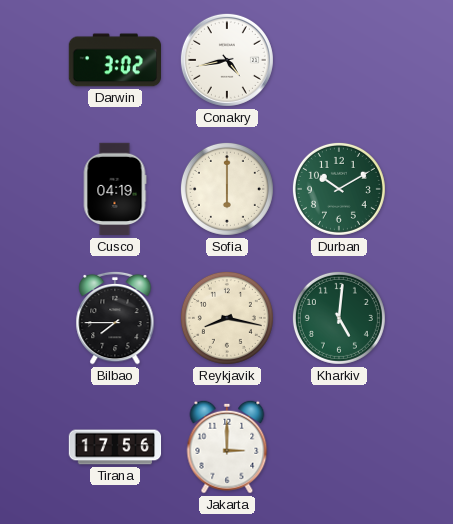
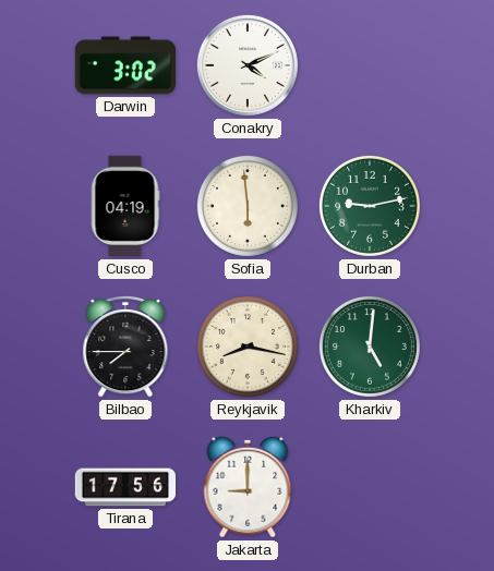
Conakry: 4:43 -> 4:11
Sofia: 6:00 -> 5:59
Durban: 10:10 -> 9:13
Jakarta: 3:00 -> 9:00
